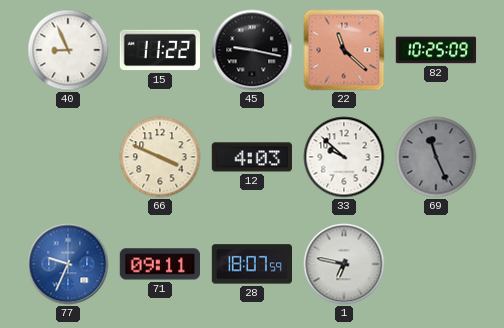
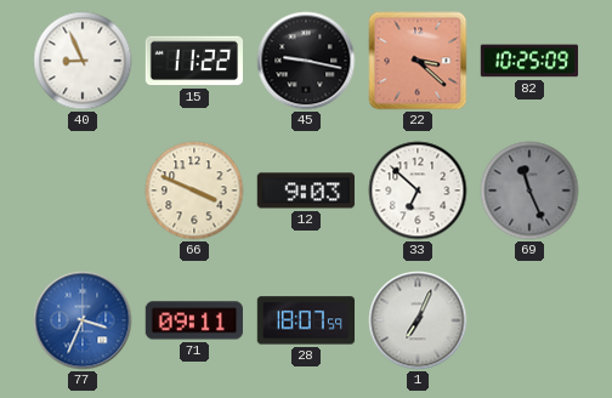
22: 11:22 -> 3:22
12: 4:03 -> 9:03
33: 9:52 -> 6:52
77: 9:34 -> 3:34
1: 6:47 -> 7:04
